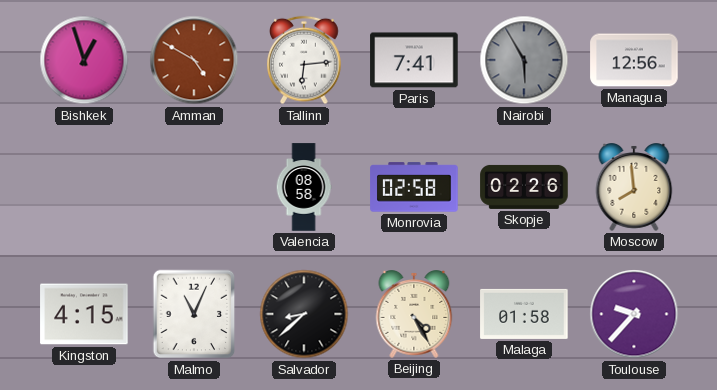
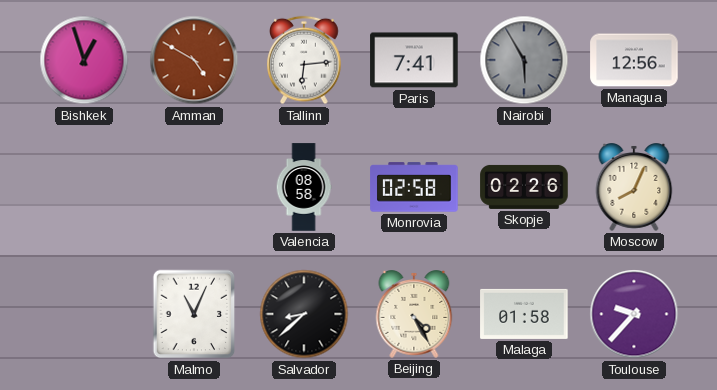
Moscow: 7:59 -> 8:04
Kingston: 4:15 -> none
